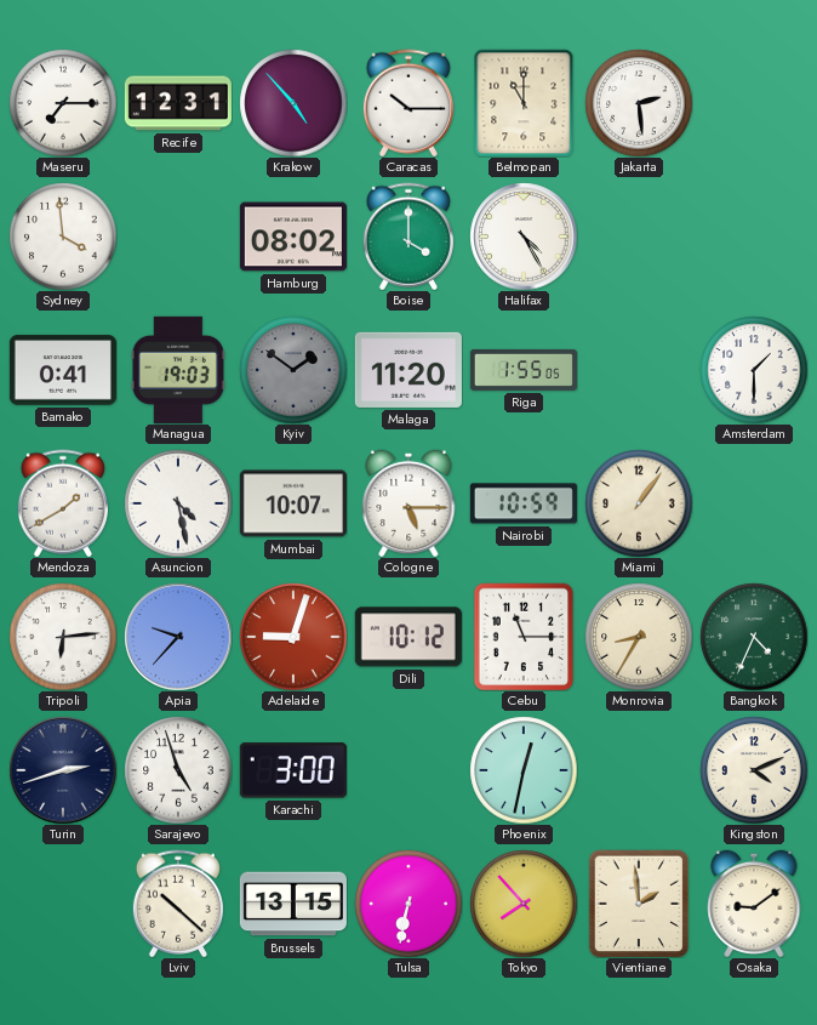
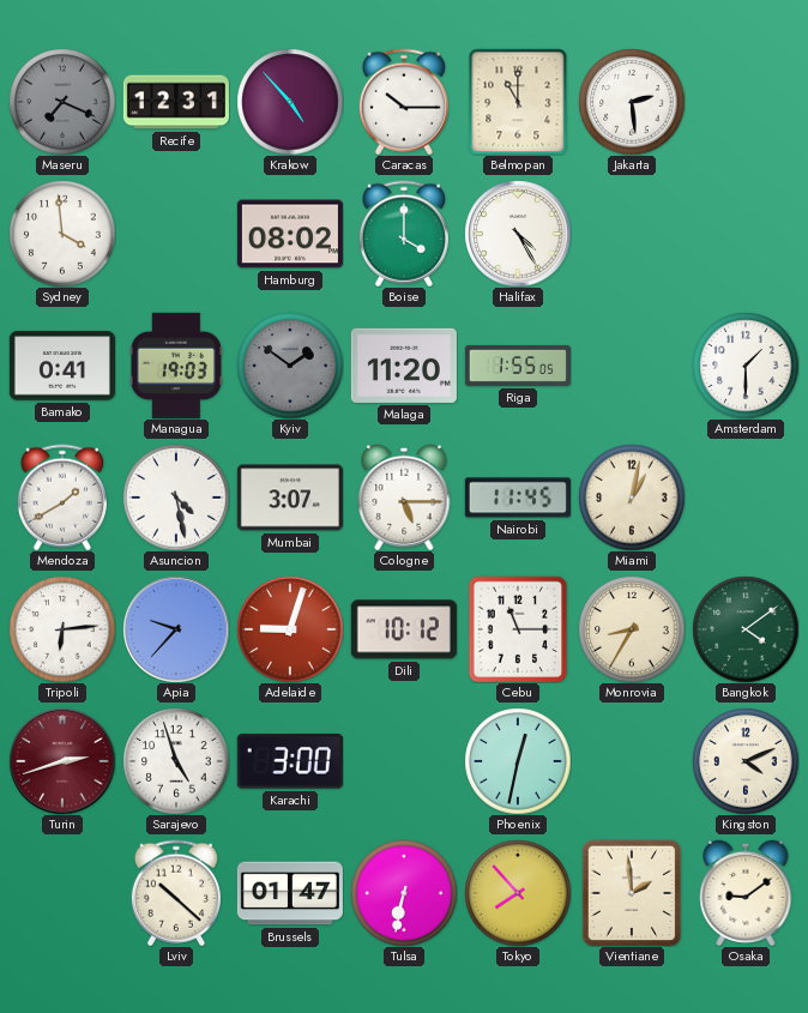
Maseru: 7:15 -> 7:19
Maseru dial: white -> grey
Mumbai: 10:07 -> 3:07
Nairobi: 10:59 -> 11:45
Miami: 1:06 -> 1:02
Bangkok: 4:34 -> 4:09
Turin dial: navy -> burgundy
Brussels: 13:15 -> 01:47
